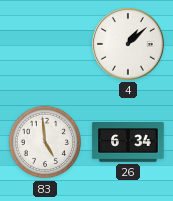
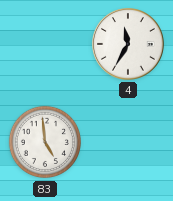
4: 1:08 -> 11:35
26: 6:34 -> none
